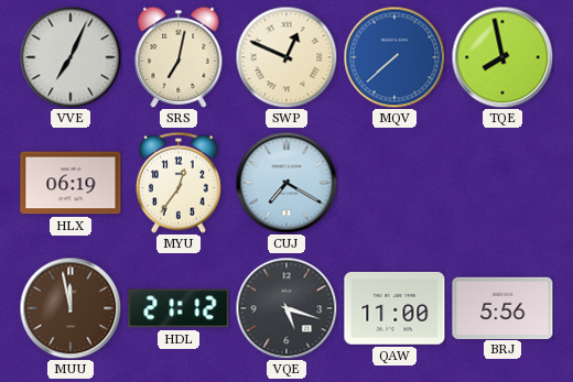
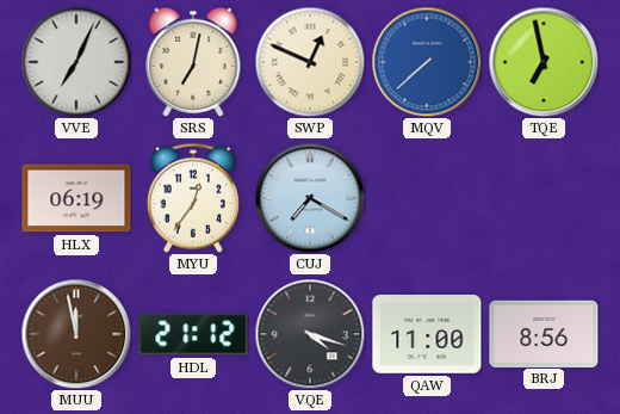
TQE: 7:58 -> 6:58
VQE: 5:18 -> 4:18
BRJ: 5:56 -> 8:56
